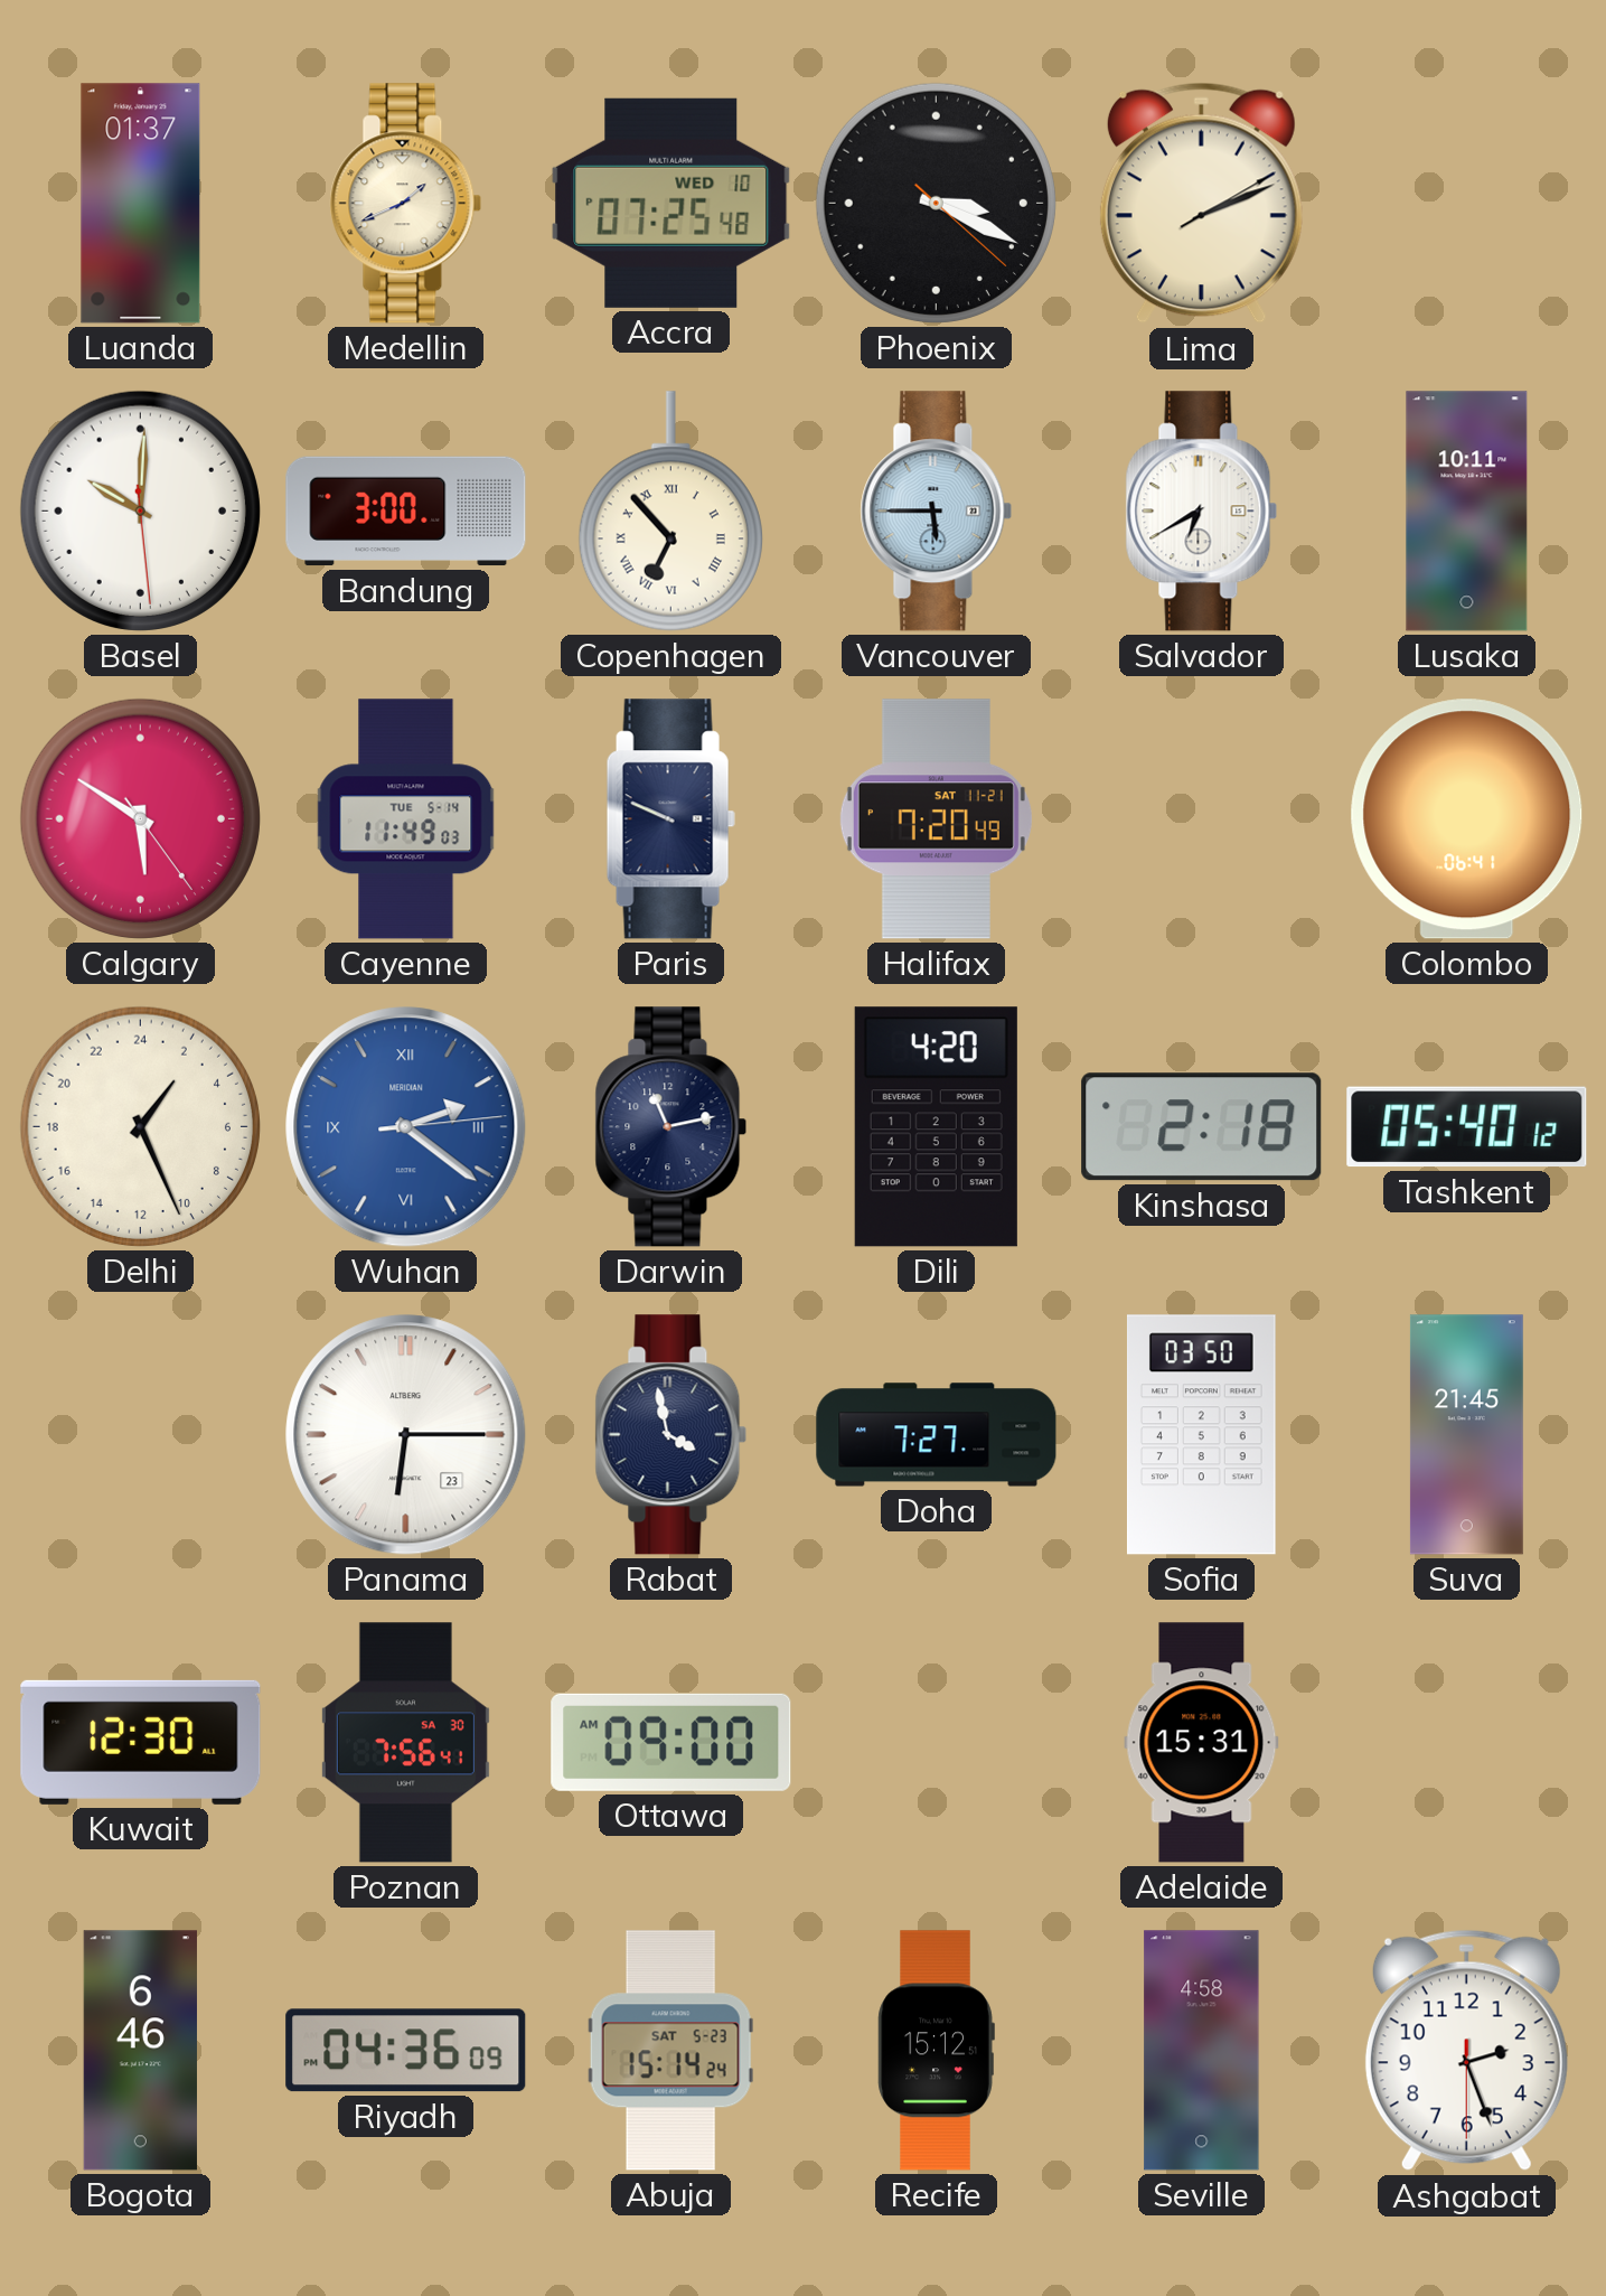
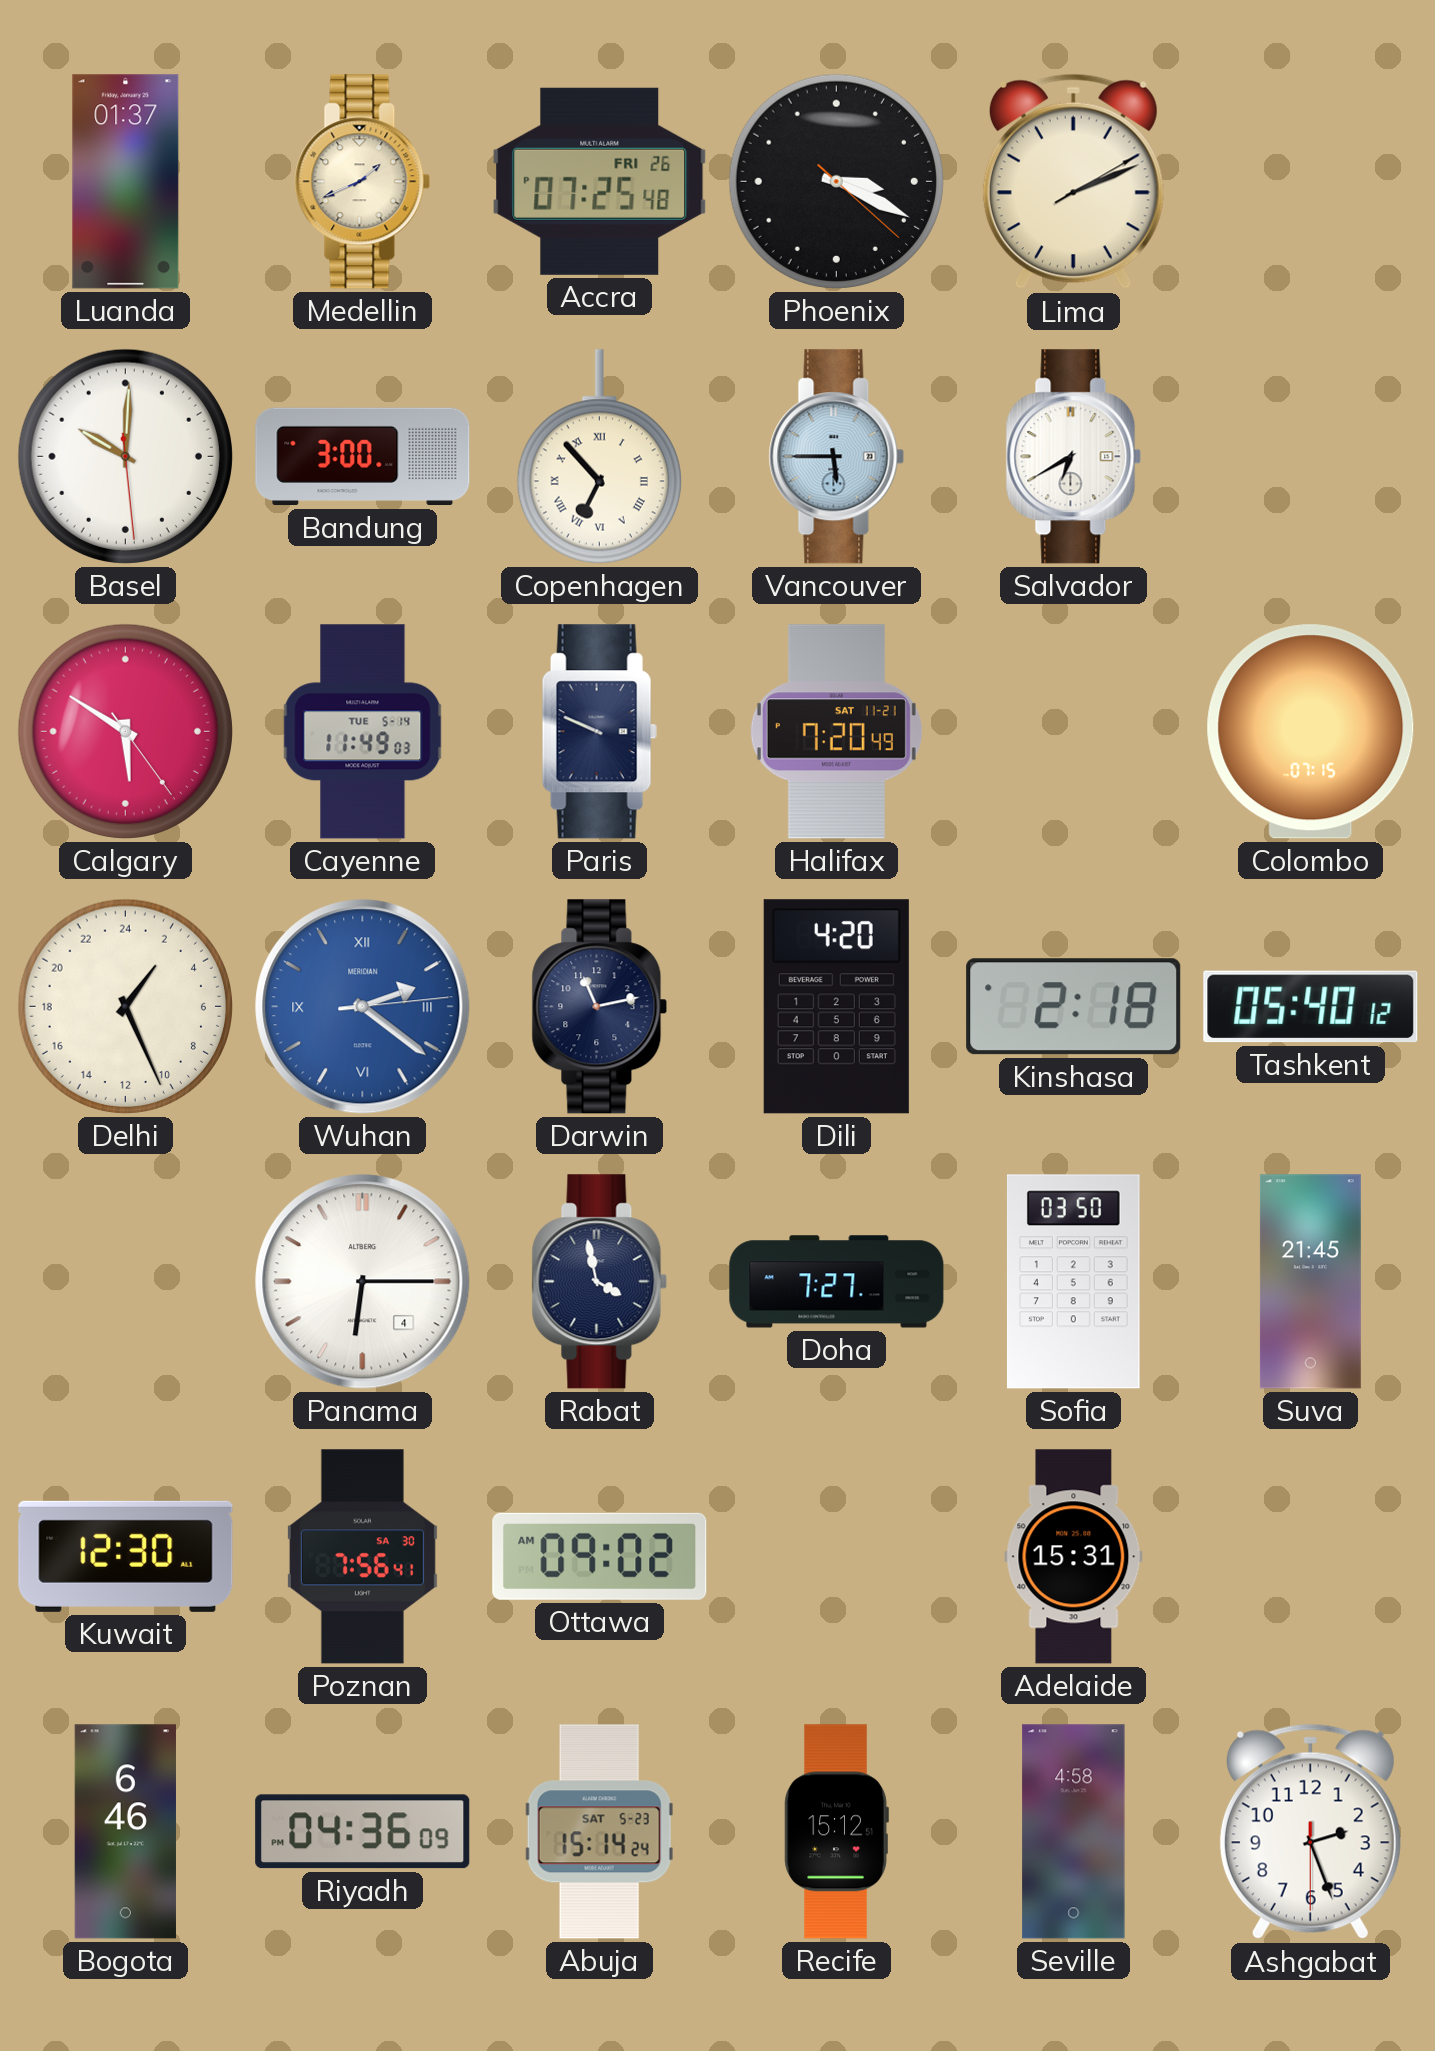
Accra date: WED 10 -> FRI 26
Lusaka: 10:11 -> none
Colombo: 06:41 -> 07:15
Panama date: 23 -> 4
Ottawa: 09:00 -> 09:02
